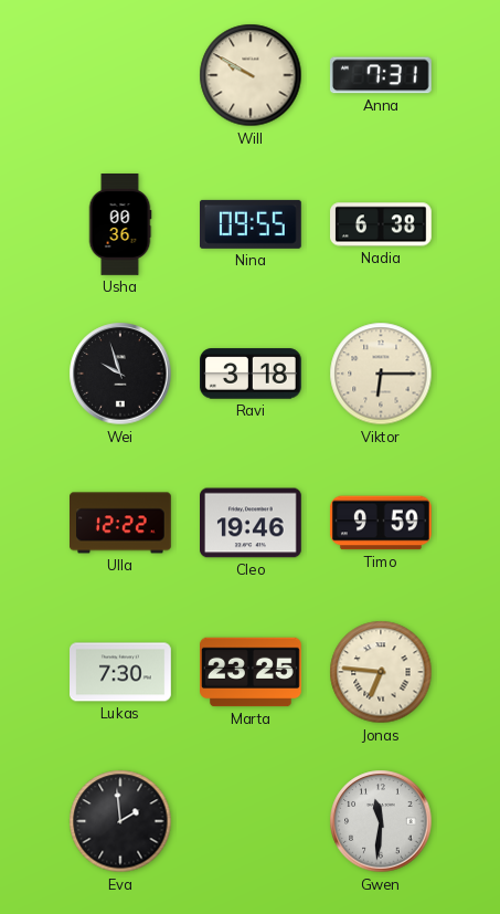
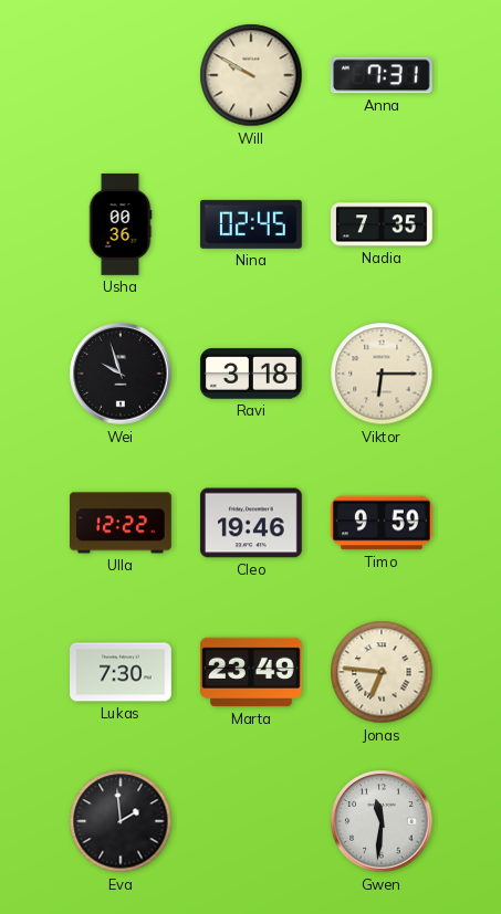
Nina: 09:55 -> 02:45
Nadia: 6:38 -> 7:35
Marta: 23:25 -> 23:49
